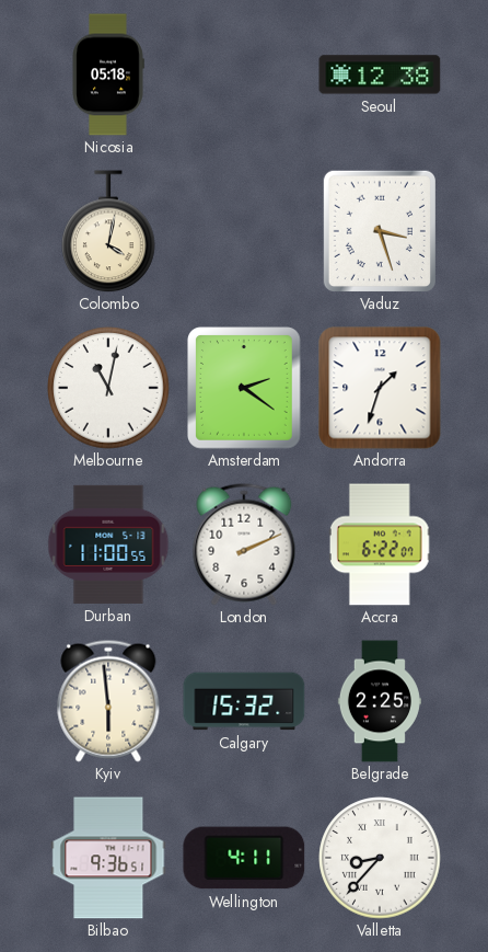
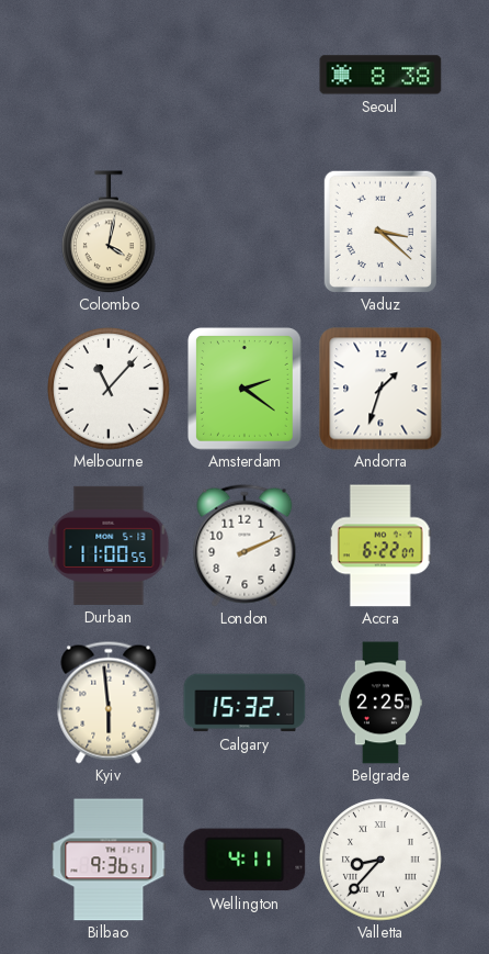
Nicosia: 05:18 -> none
Seoul: 12:38 -> 8:38
Vaduz: 3:27 -> 3:22
Melbourne: 11:02 -> 11:07
